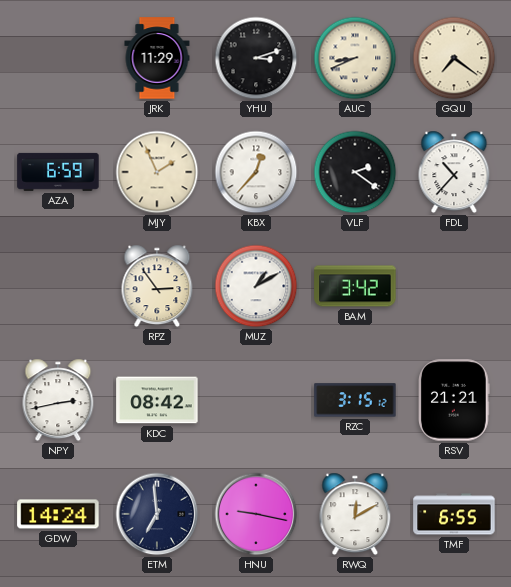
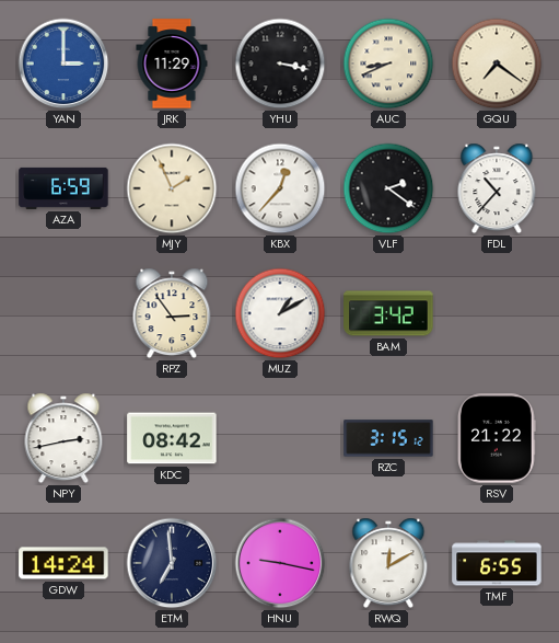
YAN: none -> 3:00
YHU: 3:12 -> 3:17
RSV: 21:21 -> 21:22
